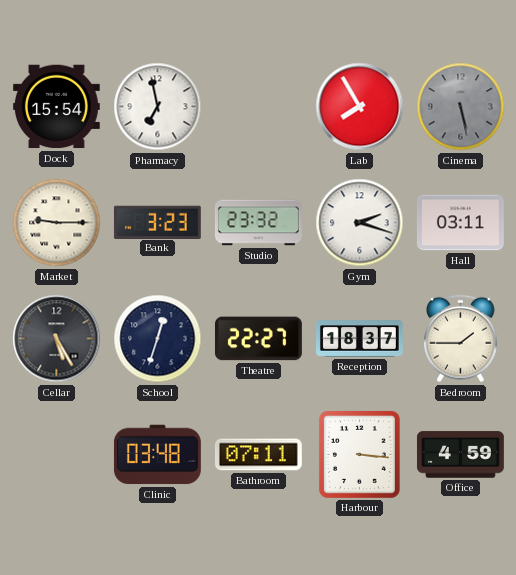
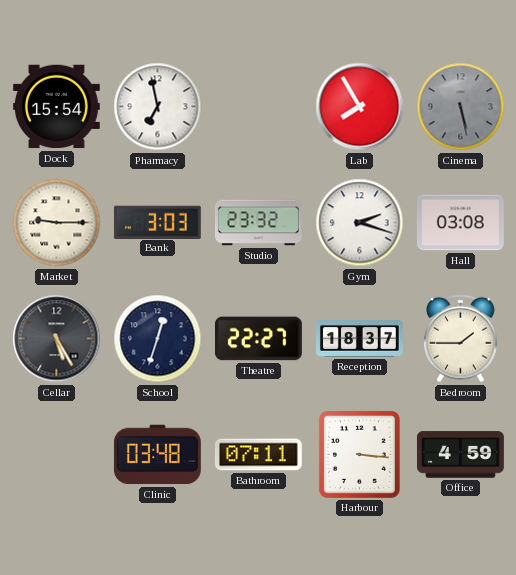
Bank: 3:23 -> 3:03
Hall: 03:11 -> 03:08
